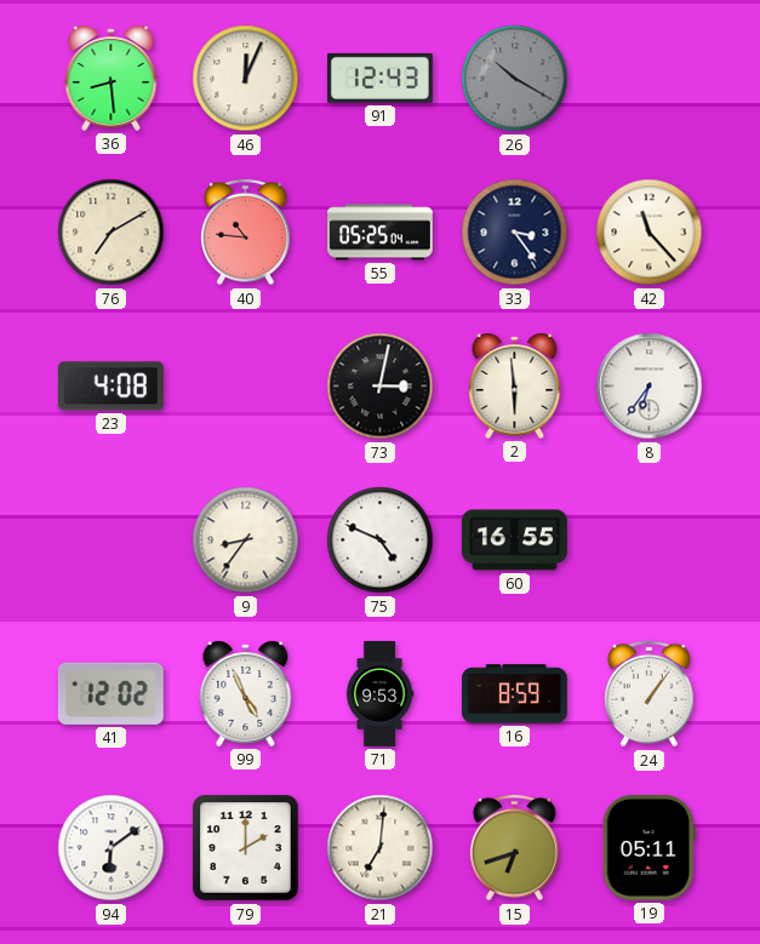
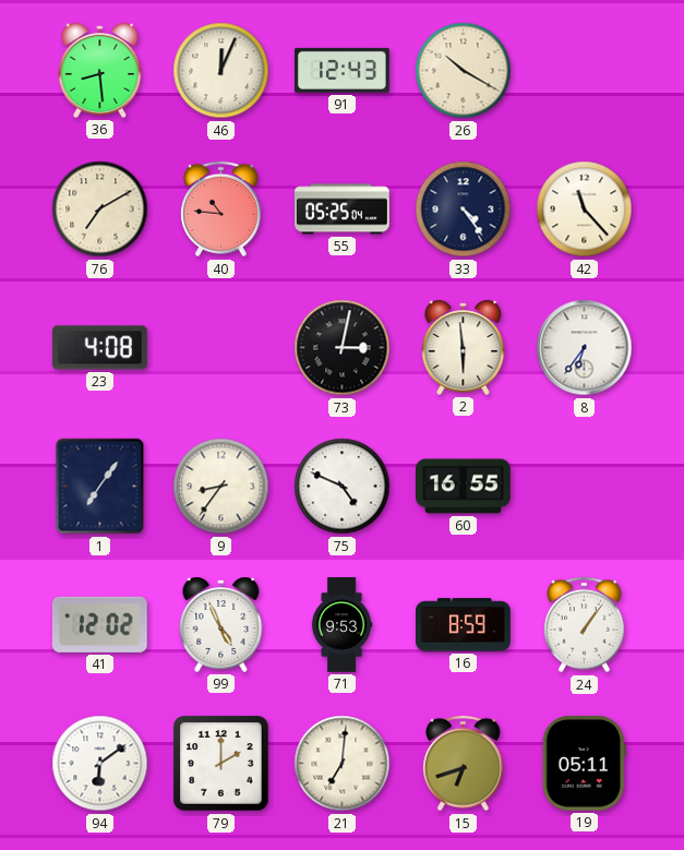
26 dial: grey -> cream
33: 3:24 -> 4:24
1: none -> 7:06
